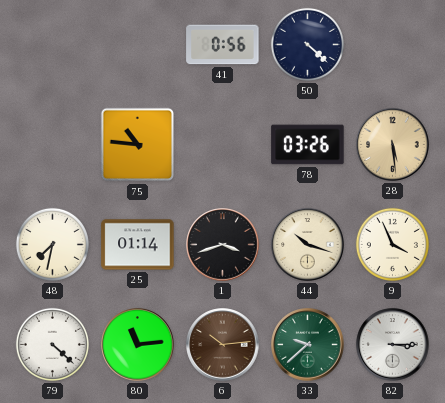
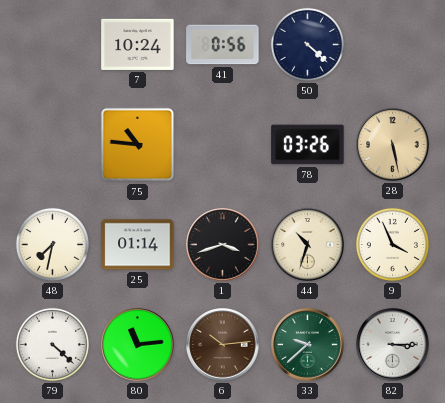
7: none -> 10:24
28: 5:29 -> 5:28
44: 10:18 -> 10:33
